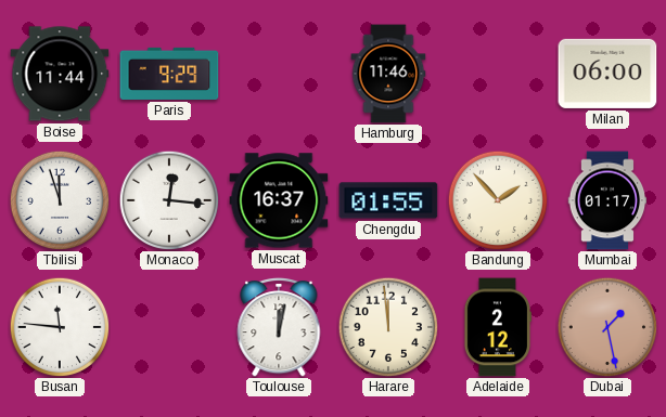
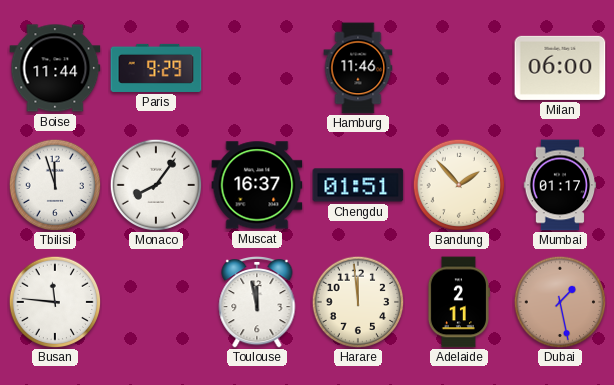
Monaco: 12:16 -> 8:06
Chengdu: 01:55 -> 01:51
Toulouse: 12:02 -> 11:58
Adelaide: 2:12 -> 2:11
